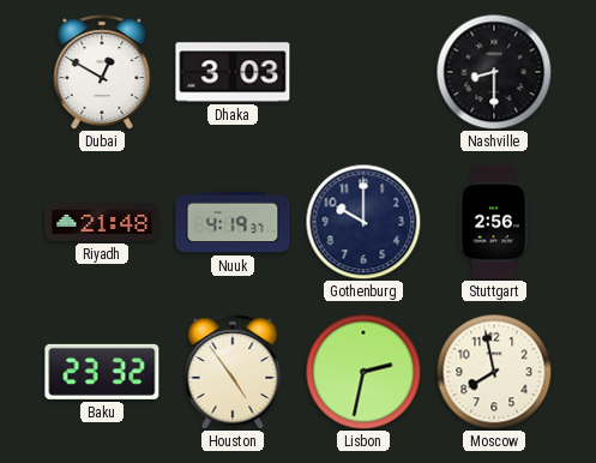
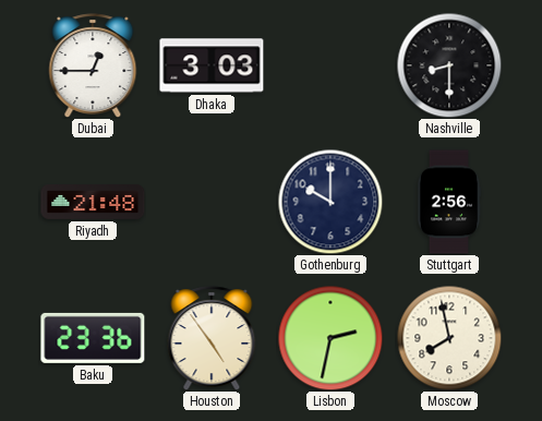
Dubai: 12:50 -> 12:45
Nuuk: 4:19 -> none
Baku: 23:32 -> 23:36
